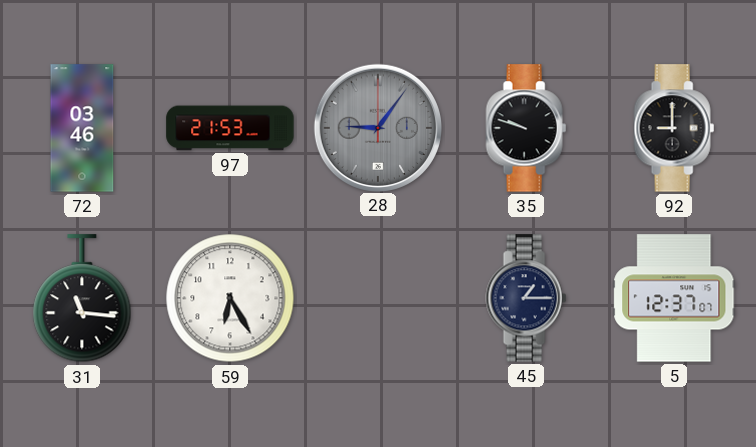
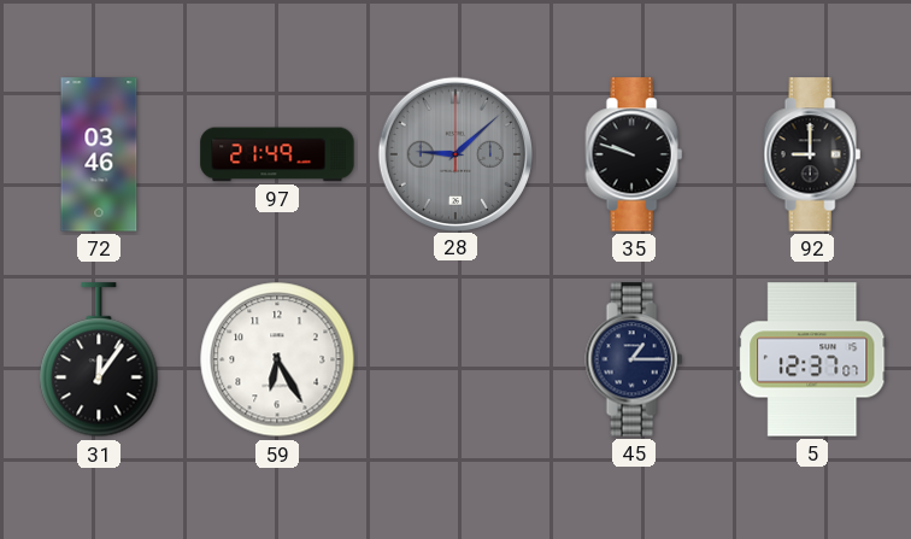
97: 21:53 -> 21:49
28: 9:06 -> 9:08
31: 11:16 -> 12:06
